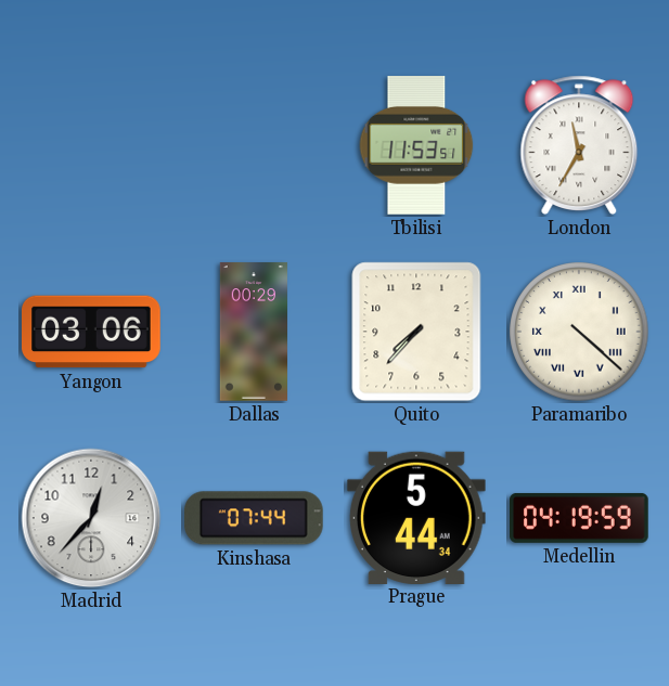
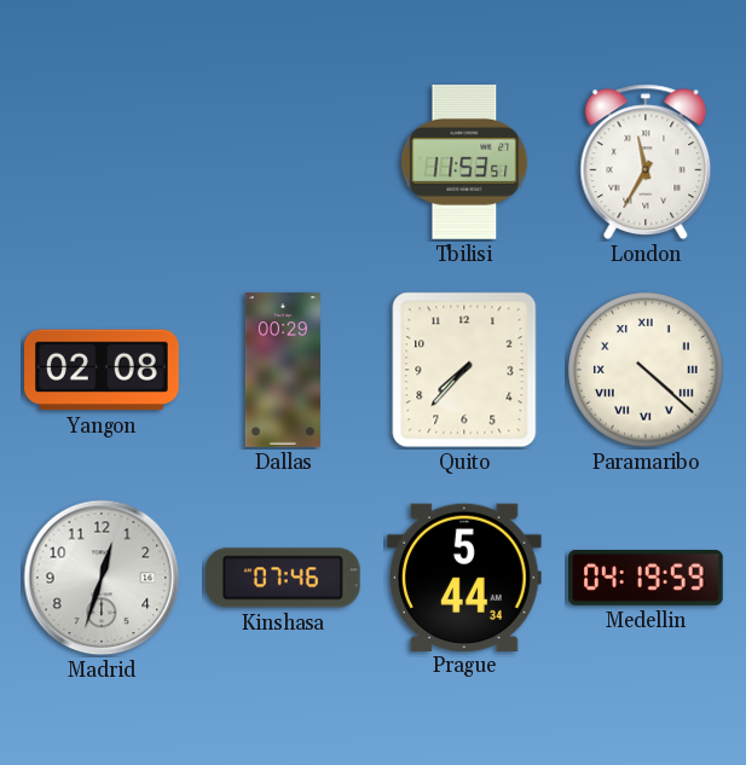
Yangon: 03:06 -> 02:08
Madrid: 12:37 -> 12:33
Kinshasa: 07:44 -> 07:46
